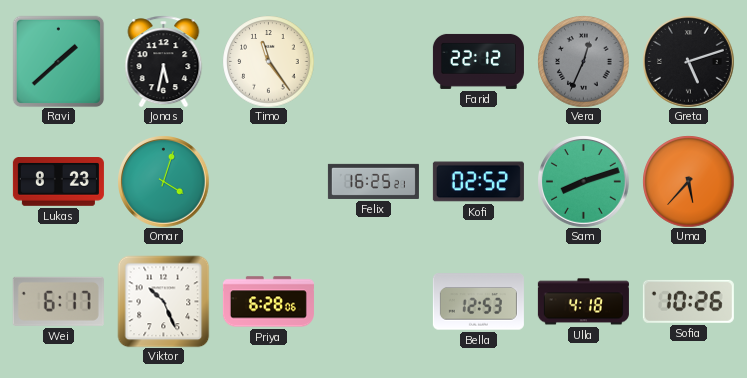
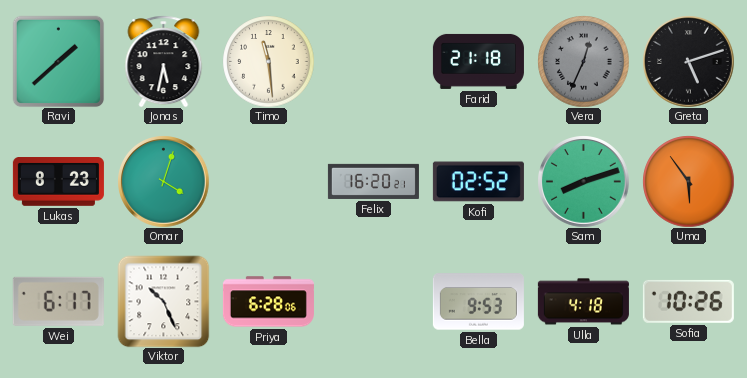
Timo: 11:24 -> 11:29
Farid: 22:12 -> 21:18
Felix: 16:25 -> 16:20
Uma: 5:37 -> 5:54
Bella: 12:53 -> 9:53
